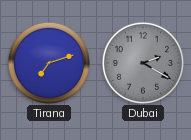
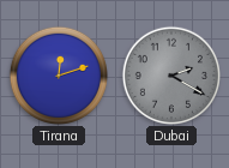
Tirana: 7:12 -> 12:12
